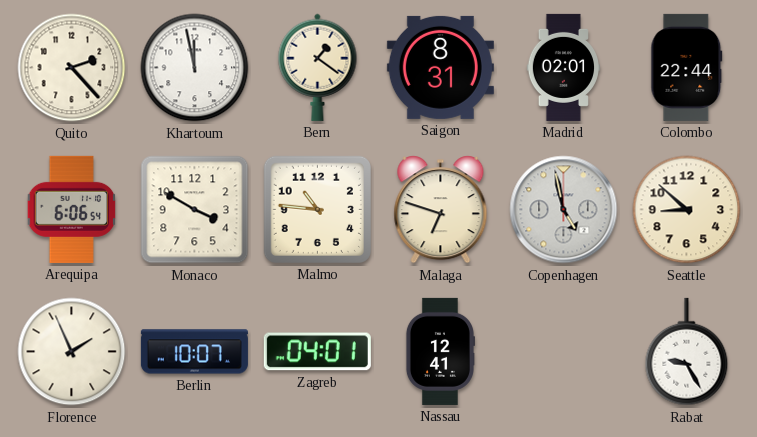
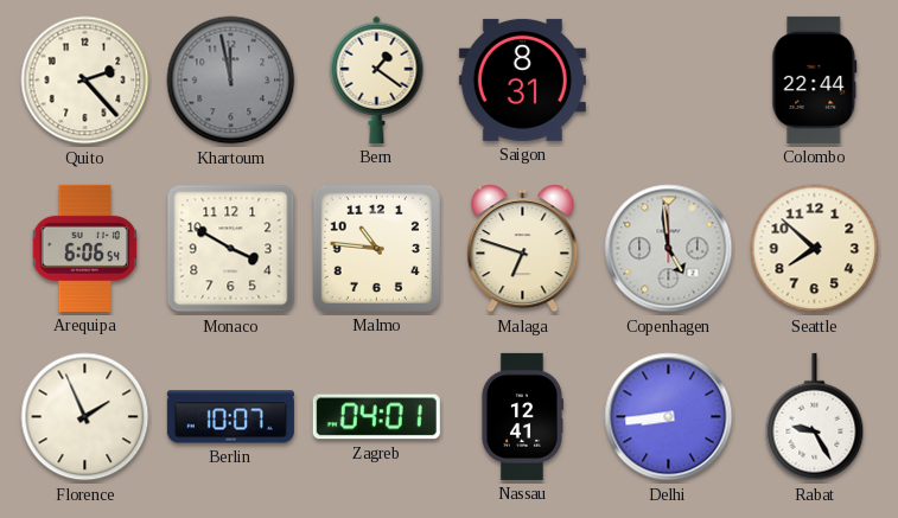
Khartoum dial: white -> grey
Madrid: 02:01 -> none
Copenhagen: 4:58 -> 4:59
Seattle: 8:52 -> 7:52
Delhi: none -> 8:44
